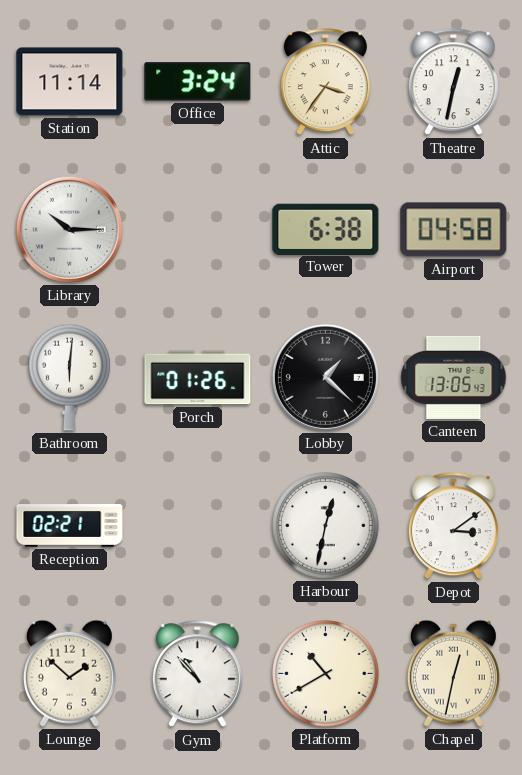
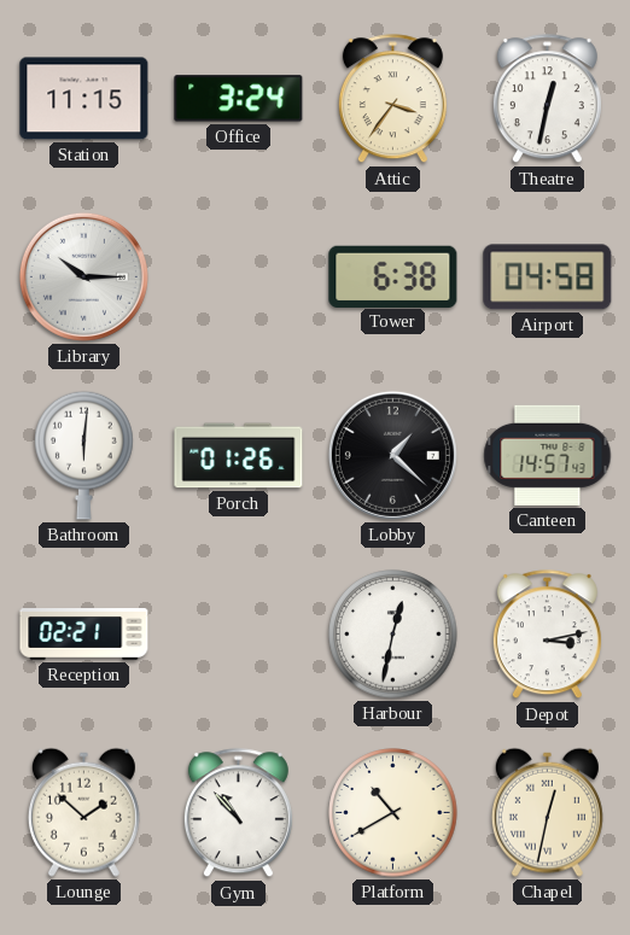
Station: 11:14 -> 11:15
Canteen: 13:05 -> 14:57
Depot: 3:09 -> 3:13
